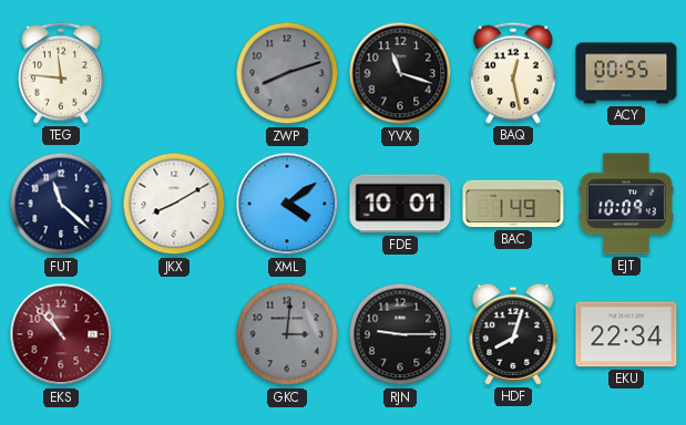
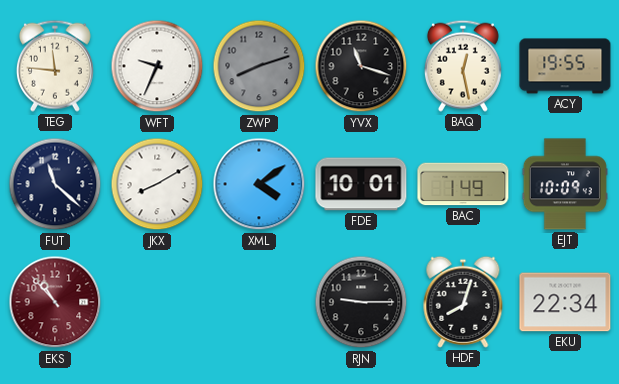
WFT: none -> 9:34
ACY: 00:55 -> 19:55
GKC: 3:01 -> none
